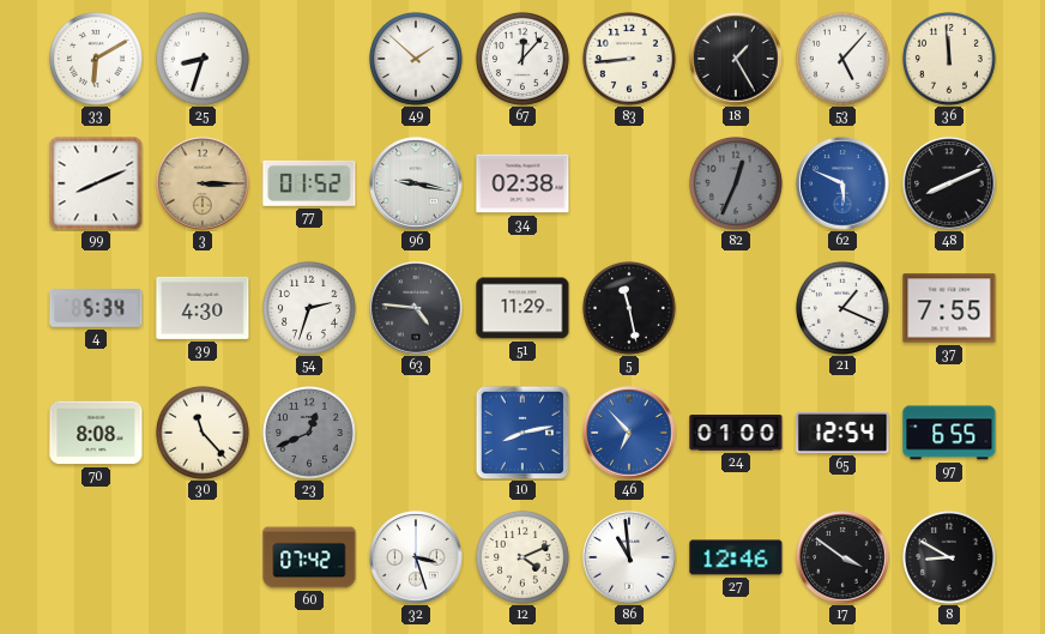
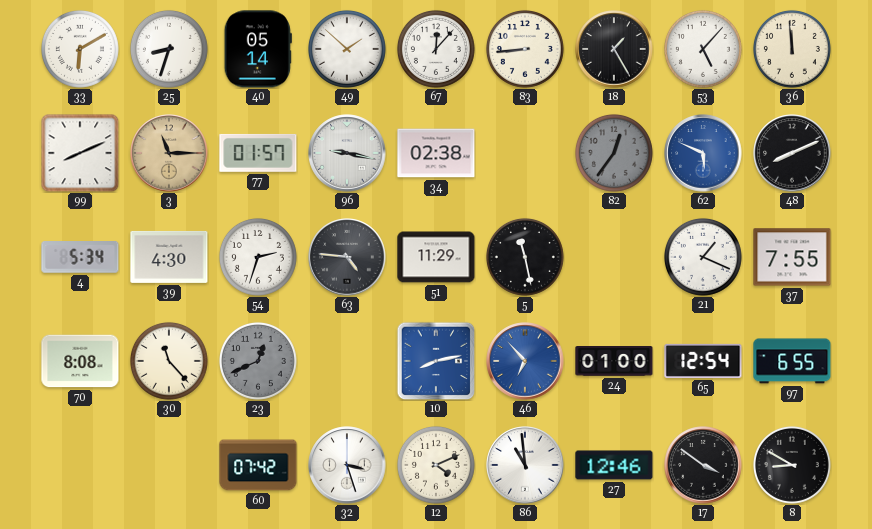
40: none -> 05:14
3: 3:15 -> 11:15
77: 01:52 -> 01:57
82: 12:34 -> 12:36
